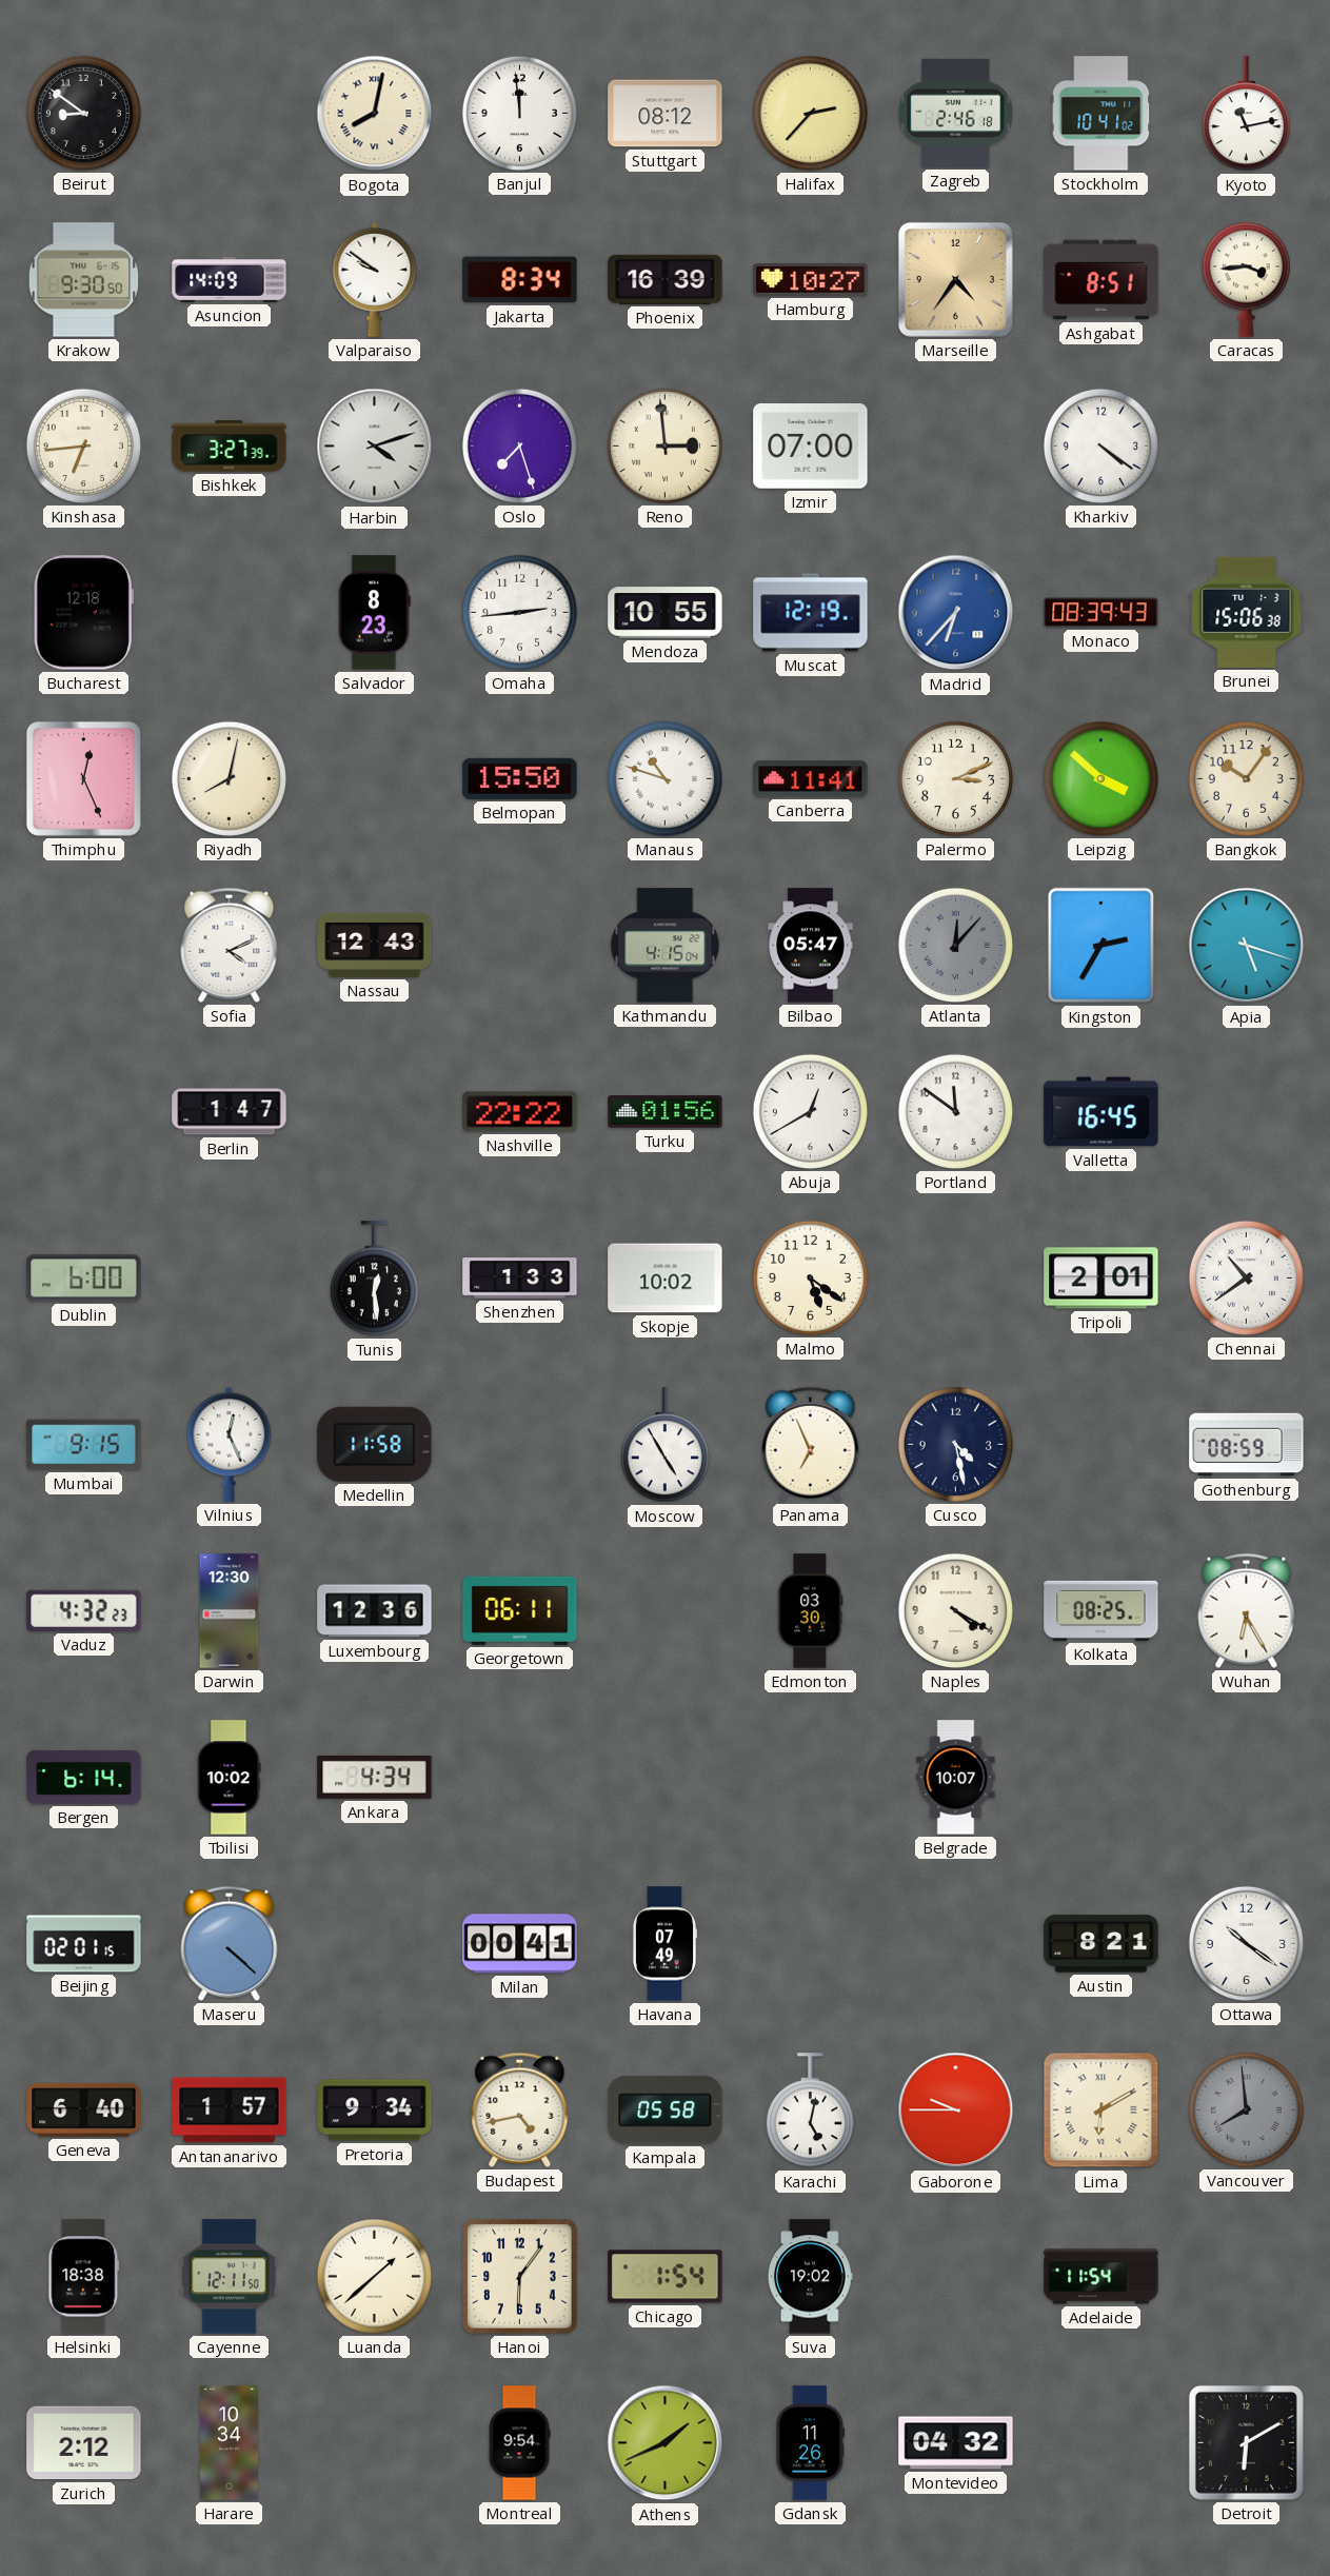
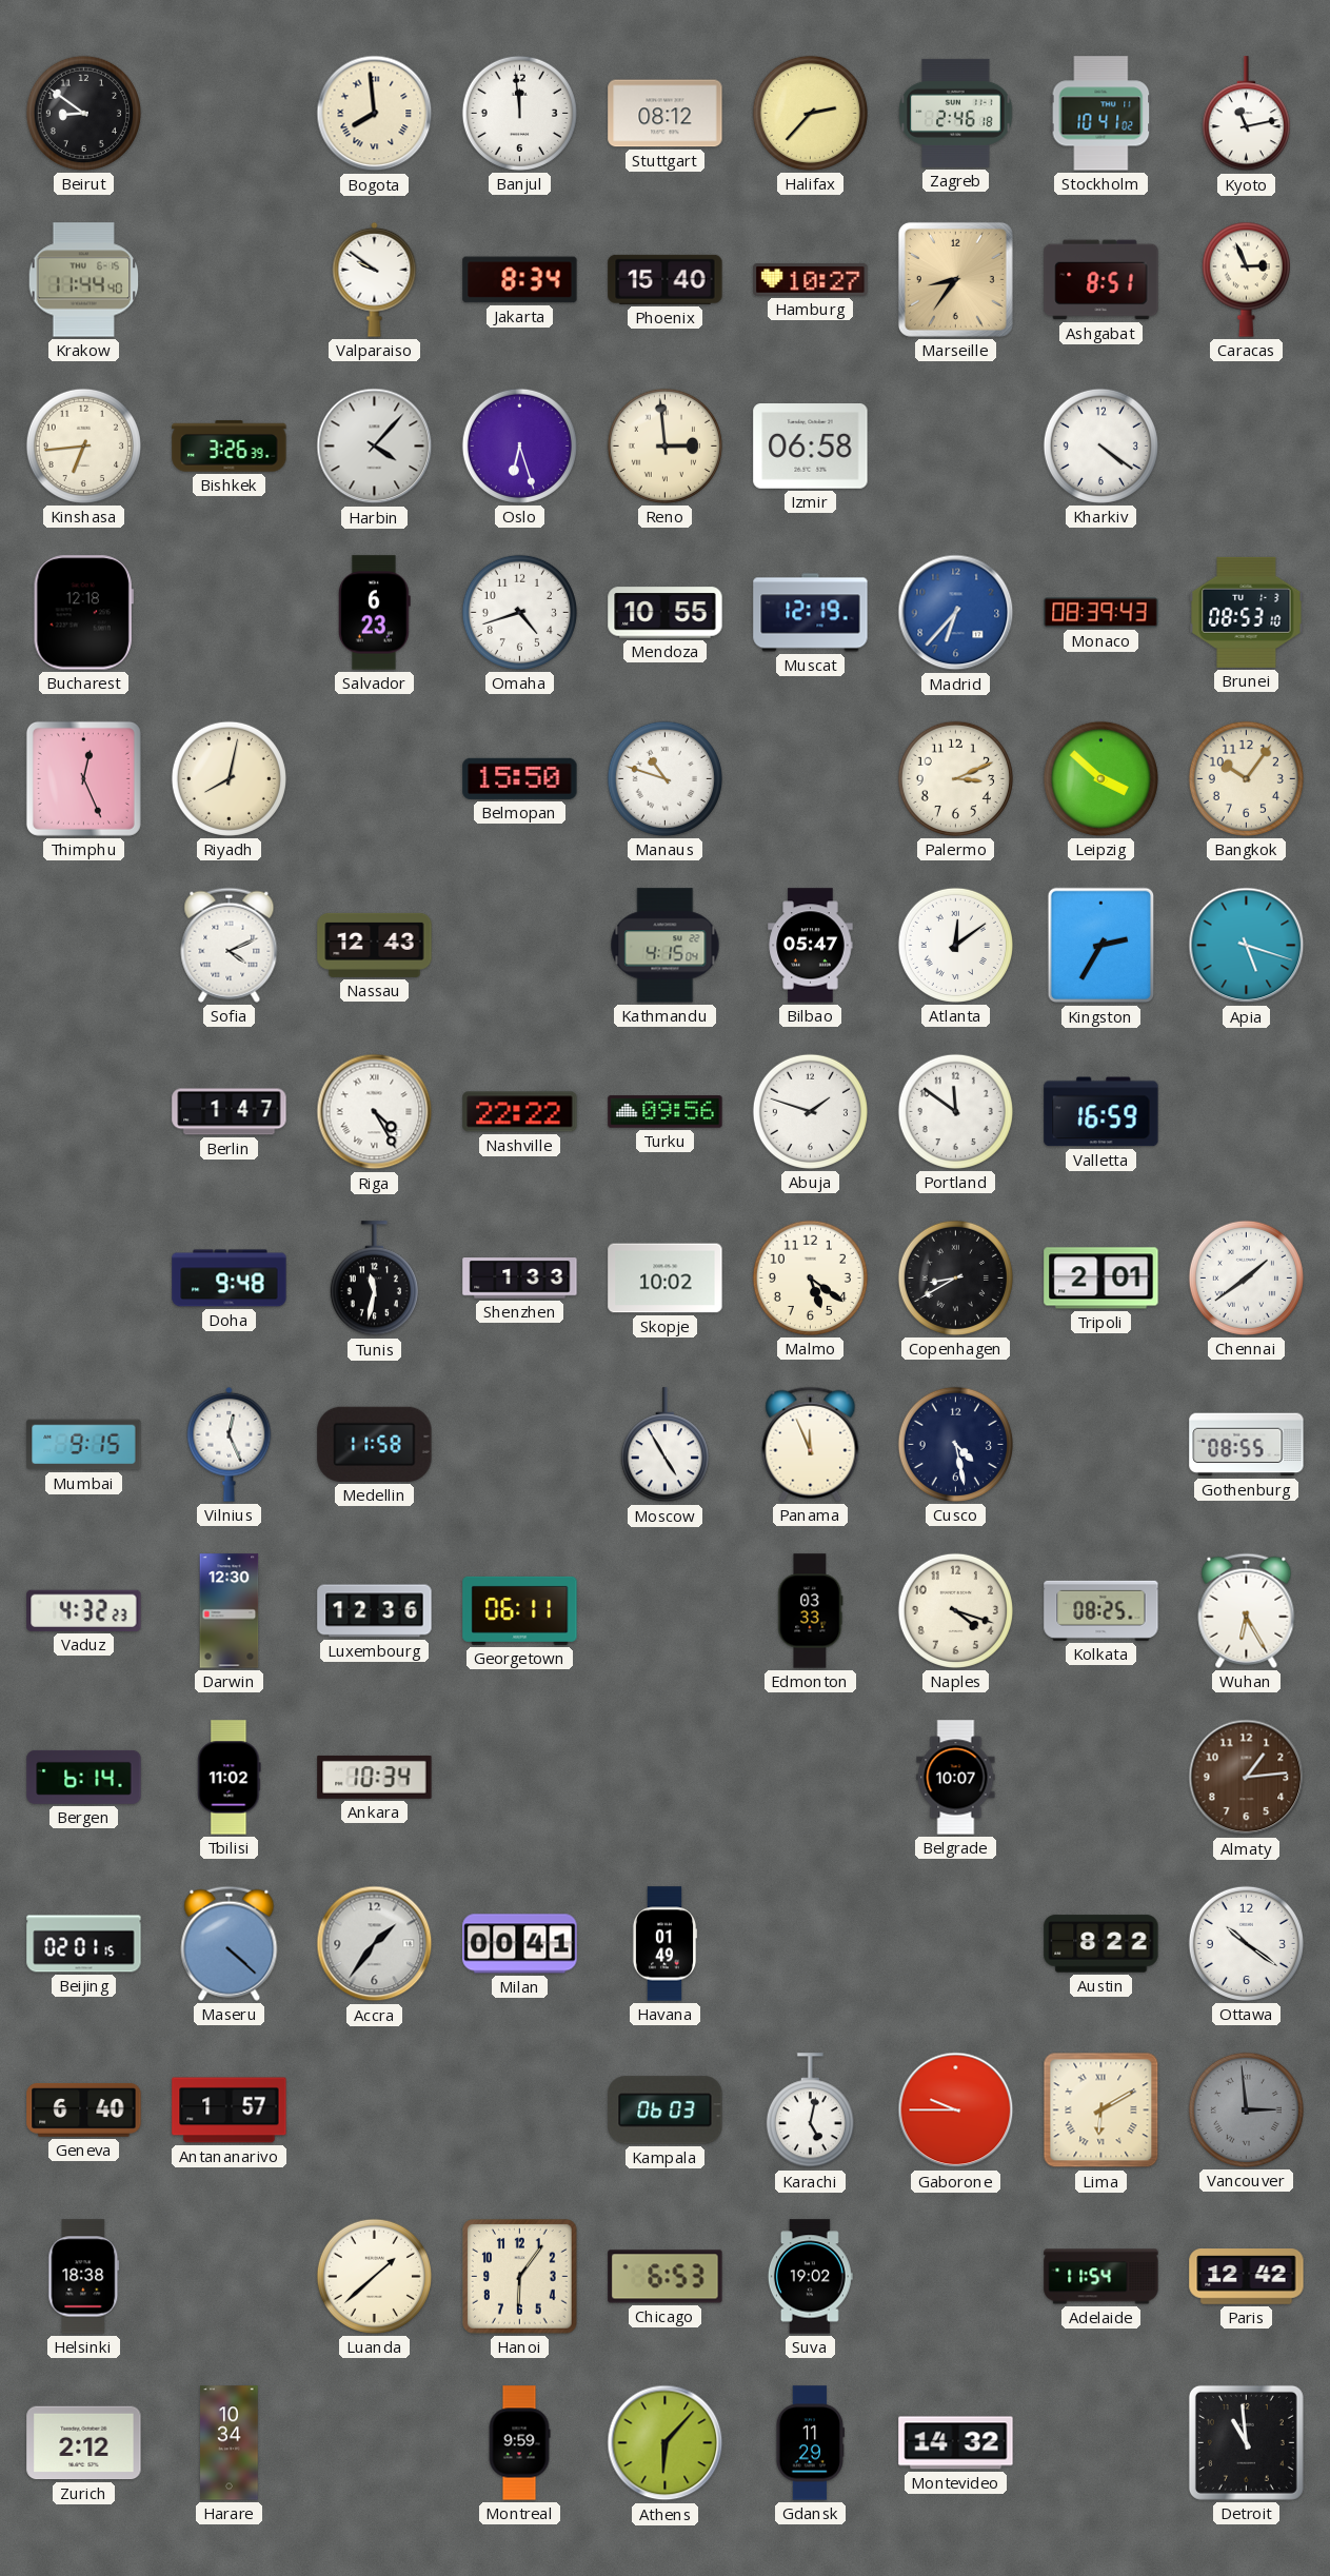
Bogota: 8:02 -> 7:59
Krakow: 9:30 -> 11:44
Asuncion: 14:09 -> none
Phoenix: 16:39 -> 15:40
Marseille: 4:36 -> 8:36
Caracas: 3:44 -> 2:56
Bishkek: 3:27 -> 3:26
Harbin: 4:12 -> 4:07
Oslo: 7:27 -> 6:27
Izmir: 07:00 -> 06:58
Salvador: 8:23 -> 6:23
Omaha: 2:44 -> 4:42
Brunei: 15:06 -> 08:53
Canberra: 11:41 -> none
Atlanta: 12:07 -> 12:09
Atlanta dial: grey -> white
Riga: none -> 4:25
Turku: 01:56 -> 09:56
Abuja: 12:40 -> 1:48
Valletta: 16:45 -> 16:59
Dublin: 6:00 -> none
Doha: none -> 9:48
Tunis: 12:29 -> 11:32
Copenhagen: none -> 8:40
Chennai: 10:39 -> 1:39
Panama: 6:56 -> 11:56
Gothenburg: 08:59 -> 08:55
Edmonton: 03:30 -> 03:33
Naples: 4:20 -> 4:18
Tbilisi: 10:02 -> 11:02
Ankara: 4:34 -> 10:34
Almaty: none -> 1:14
Accra: none -> 1:36
Havana: 07:49 -> 01:49
Austin: 8:21 -> 8:22
Pretoria: 9:34 -> none
Budapest: 4:43 -> none
Kampala: 05:58 -> 06:03
Vancouver: 7:59 -> 2:59
Cayenne: 12:11 -> none
Chicago: 1:54 -> 6:53
Paris: none -> 12:42
Montreal: 9:54 -> 9:59
Athens: 1:41 -> 6:07
Gdansk: 11:26 -> 11:29
Montevideo: 04:32 -> 14:32
Detroit: 6:10 -> 10:59
